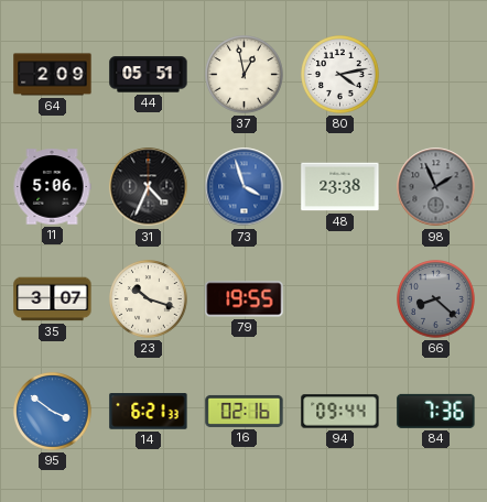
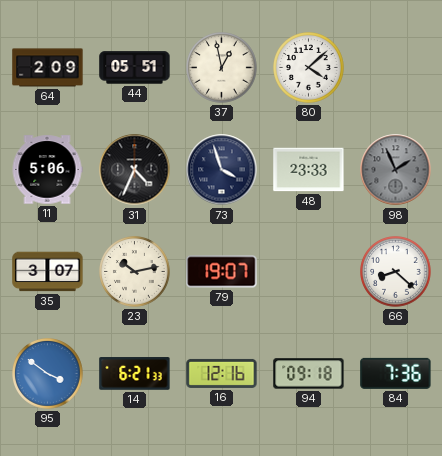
80: 4:13 -> 4:08
73 dial: blue -> navy
48: 23:38 -> 23:33
23: 10:18 -> 10:13
79: 19:55 -> 19:07
66 dial: grey -> white
16: 02:16 -> 12:16
94: 09:44 -> 09:18
